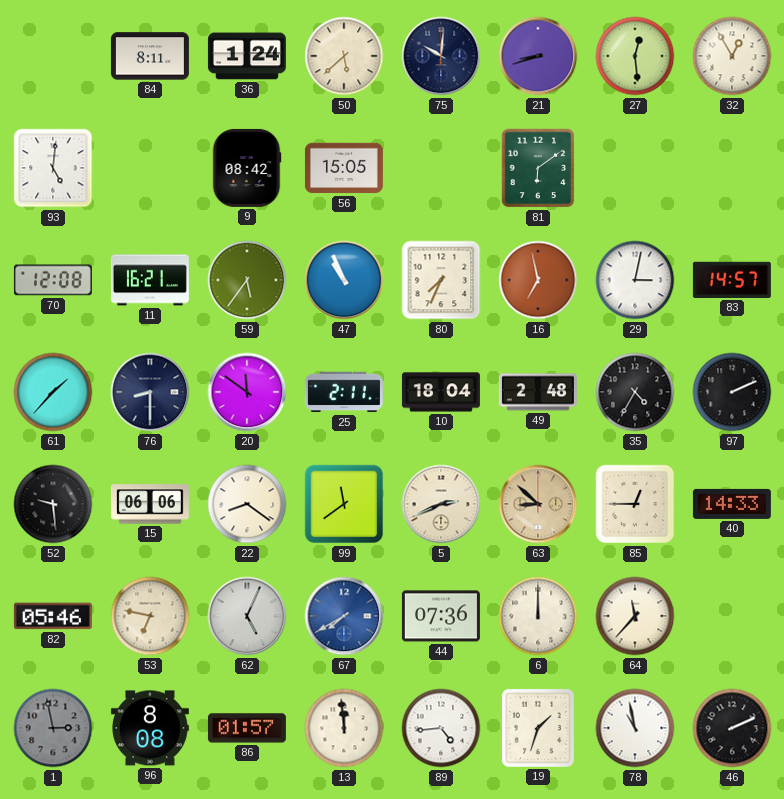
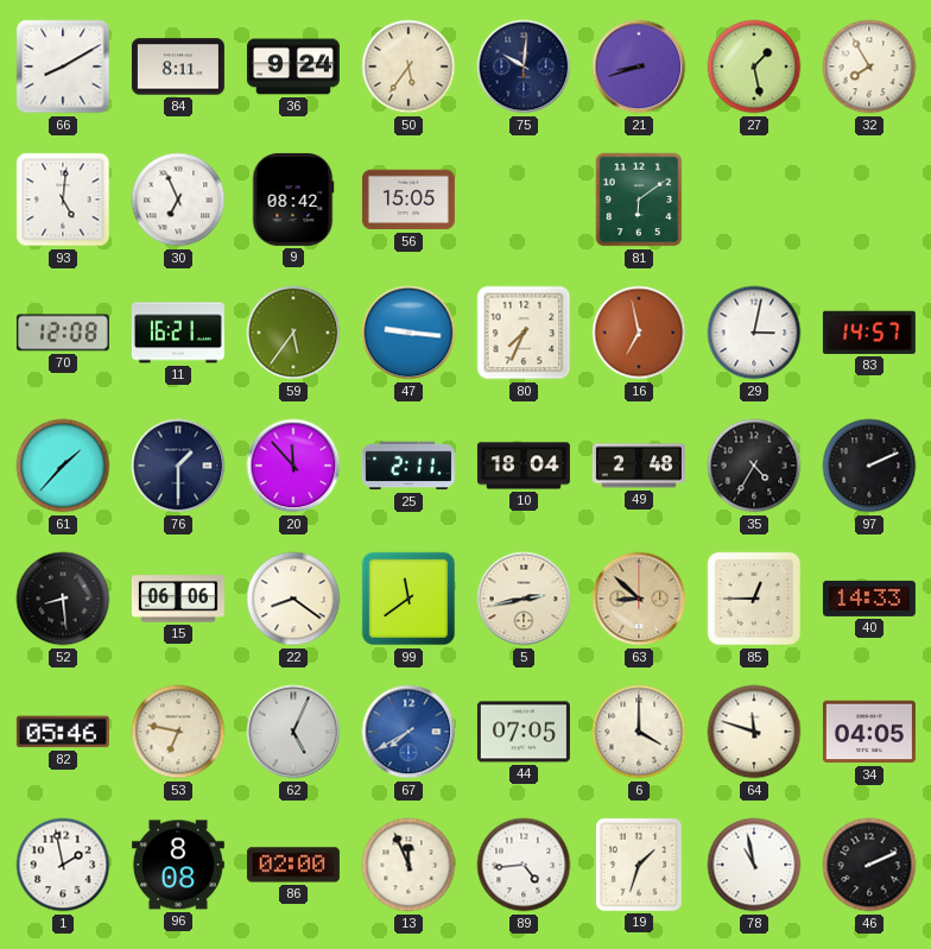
66: none -> 8:10
36: 1:24 -> 9:24
50: 5:38 -> 5:36
27: 12:29 -> 1:28
32: 12:55 -> 7:55
30: none -> 6:56
47: 10:56 -> 9:16
76: 8:30 -> 1:30
20: 11:51 -> 11:53
52: 9:29 -> 8:29
5: 2:41 -> 2:43
44: 07:36 -> 07:05
6: 12:00 -> 4:00
64: 11:37 -> 11:48
34: none -> 04:05
1: 2:58 -> 1:58
1 dial: grey -> white
86: 01:57 -> 02:00
13: 11:59 -> 11:56
